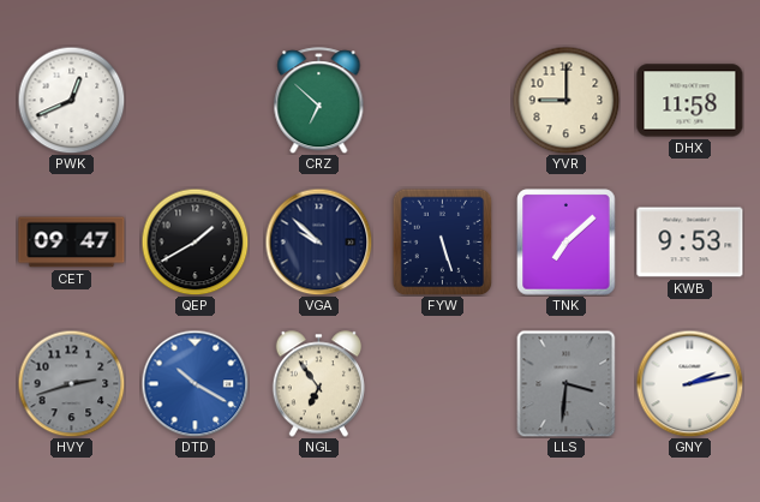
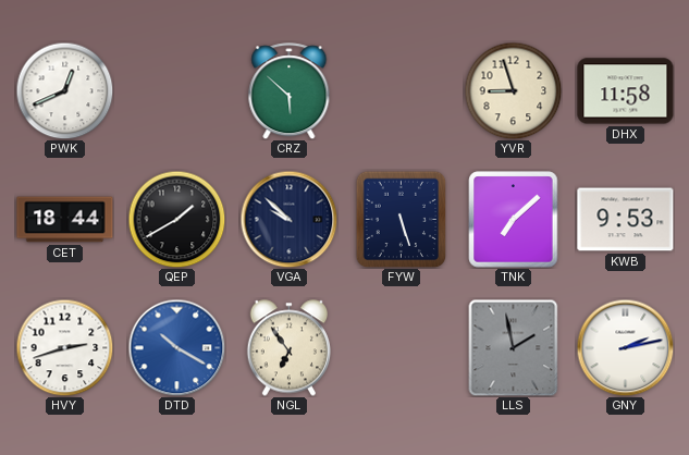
CRZ: 6:52 -> 5:52
YVR: 9:00 -> 8:57
CET: 09:47 -> 18:44
HVY dial: grey -> white
LLS: 3:31 -> 1:58
